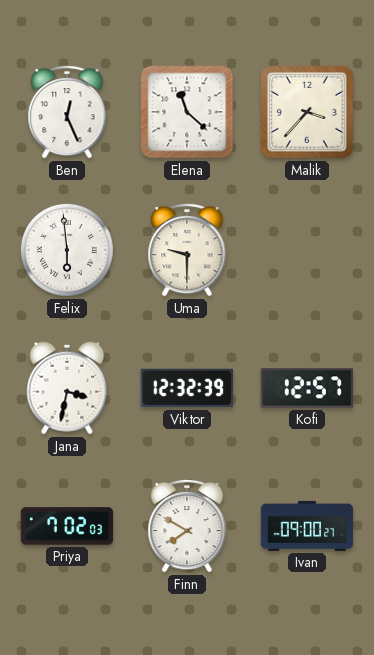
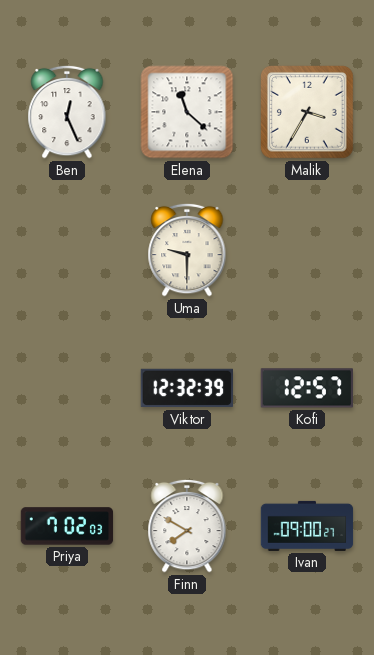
Malik: 3:37 -> 3:35
Felix: 5:59 -> none
Jana: 3:32 -> none
